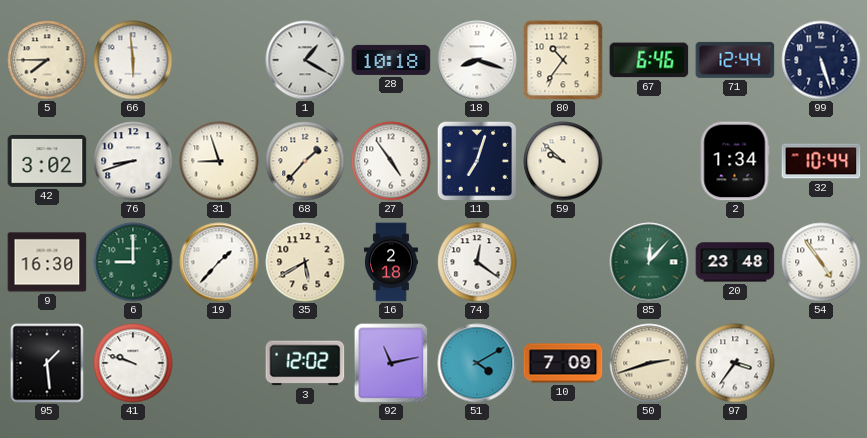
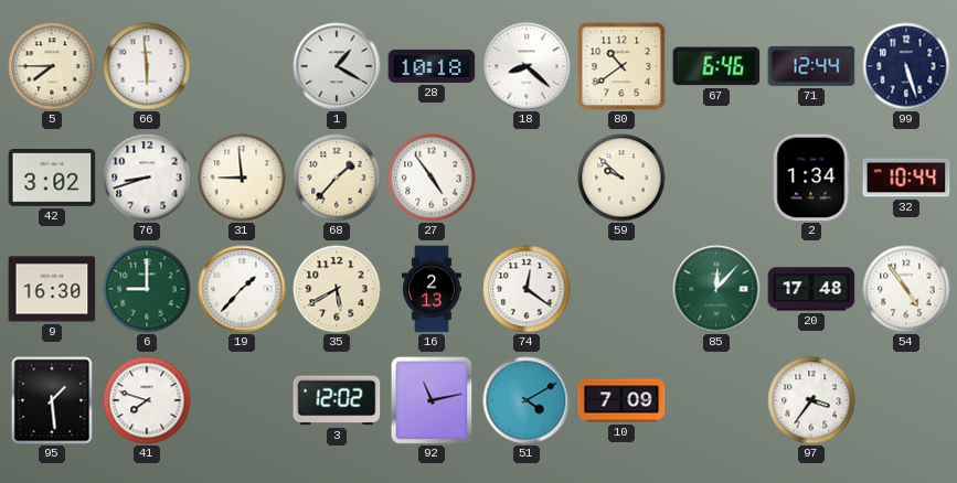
18: 8:18 -> 8:22
80: 10:36 -> 10:39
31: 8:57 -> 8:59
11: 7:03 -> none
16: 2:18 -> 2:13
20: 23:48 -> 17:48
41: 9:48 -> 7:48
50: 2:42 -> none
